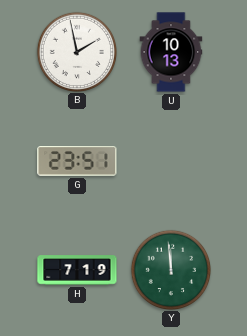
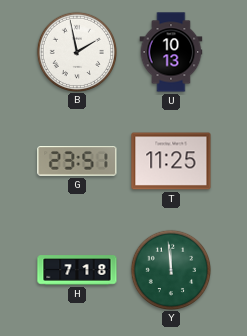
T: none -> 11:25
H: 7:19 -> 7:18
